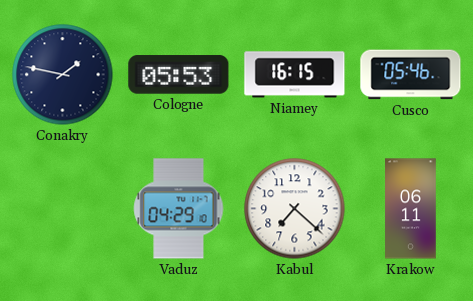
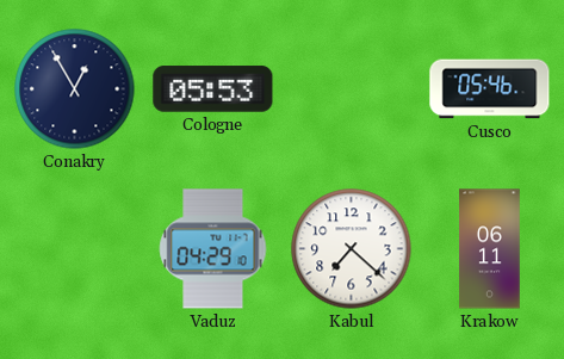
Conakry: 1:47 -> 12:55
Niamey: 16:15 -> none
